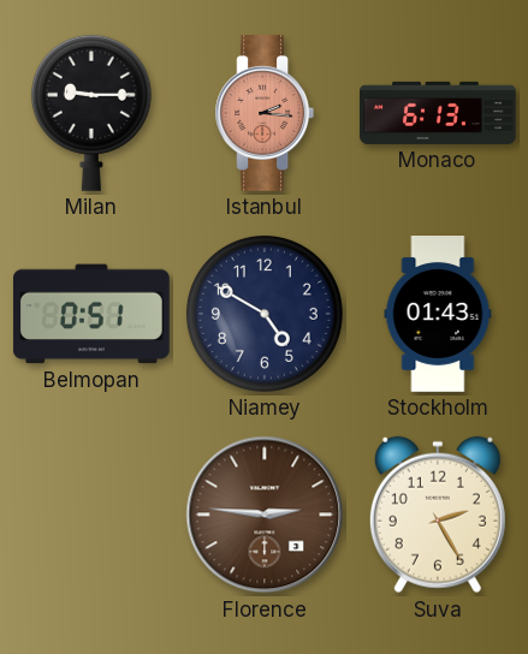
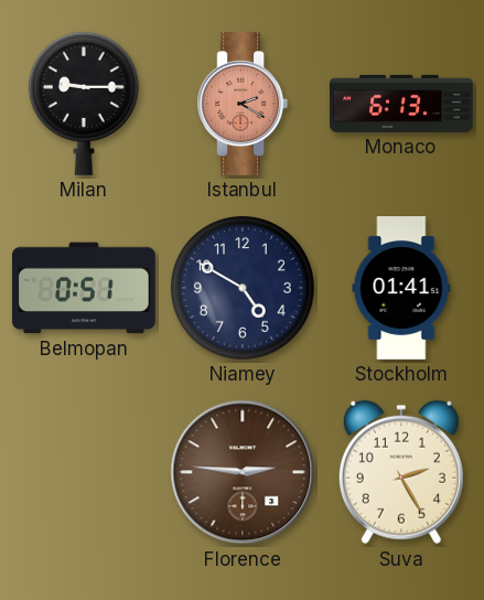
Istanbul: 2:16 -> 2:20
Stockholm: 01:43 -> 01:41
